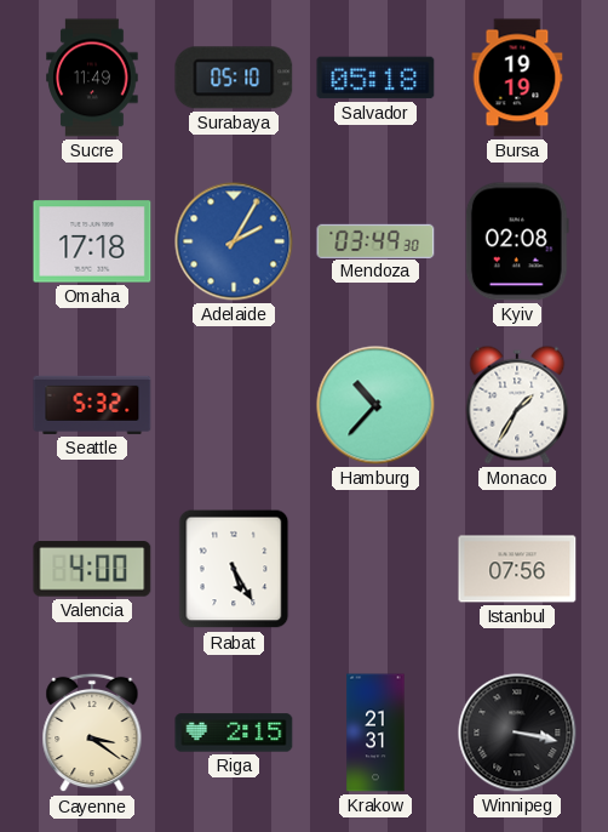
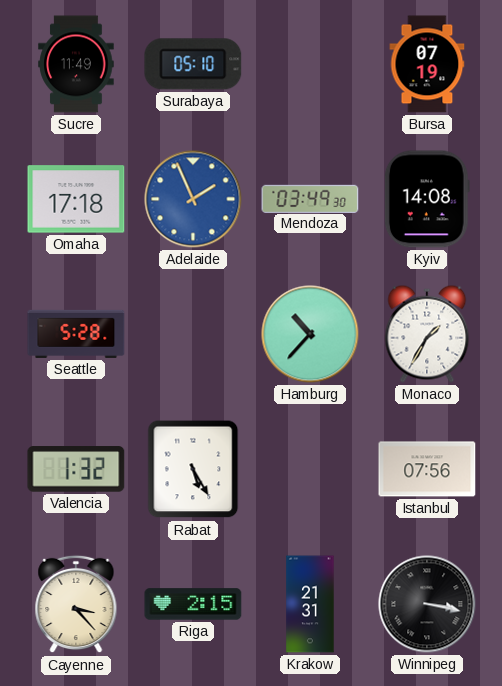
Salvador: 05:18 -> none
Bursa: 19:19 -> 07:19
Adelaide: 2:05 -> 1:56
Kyiv: 02:08 -> 14:08
Seattle: 5:32 -> 5:28
Valencia: 4:00 -> 1:32
Cayenne: 3:21 -> 3:23
